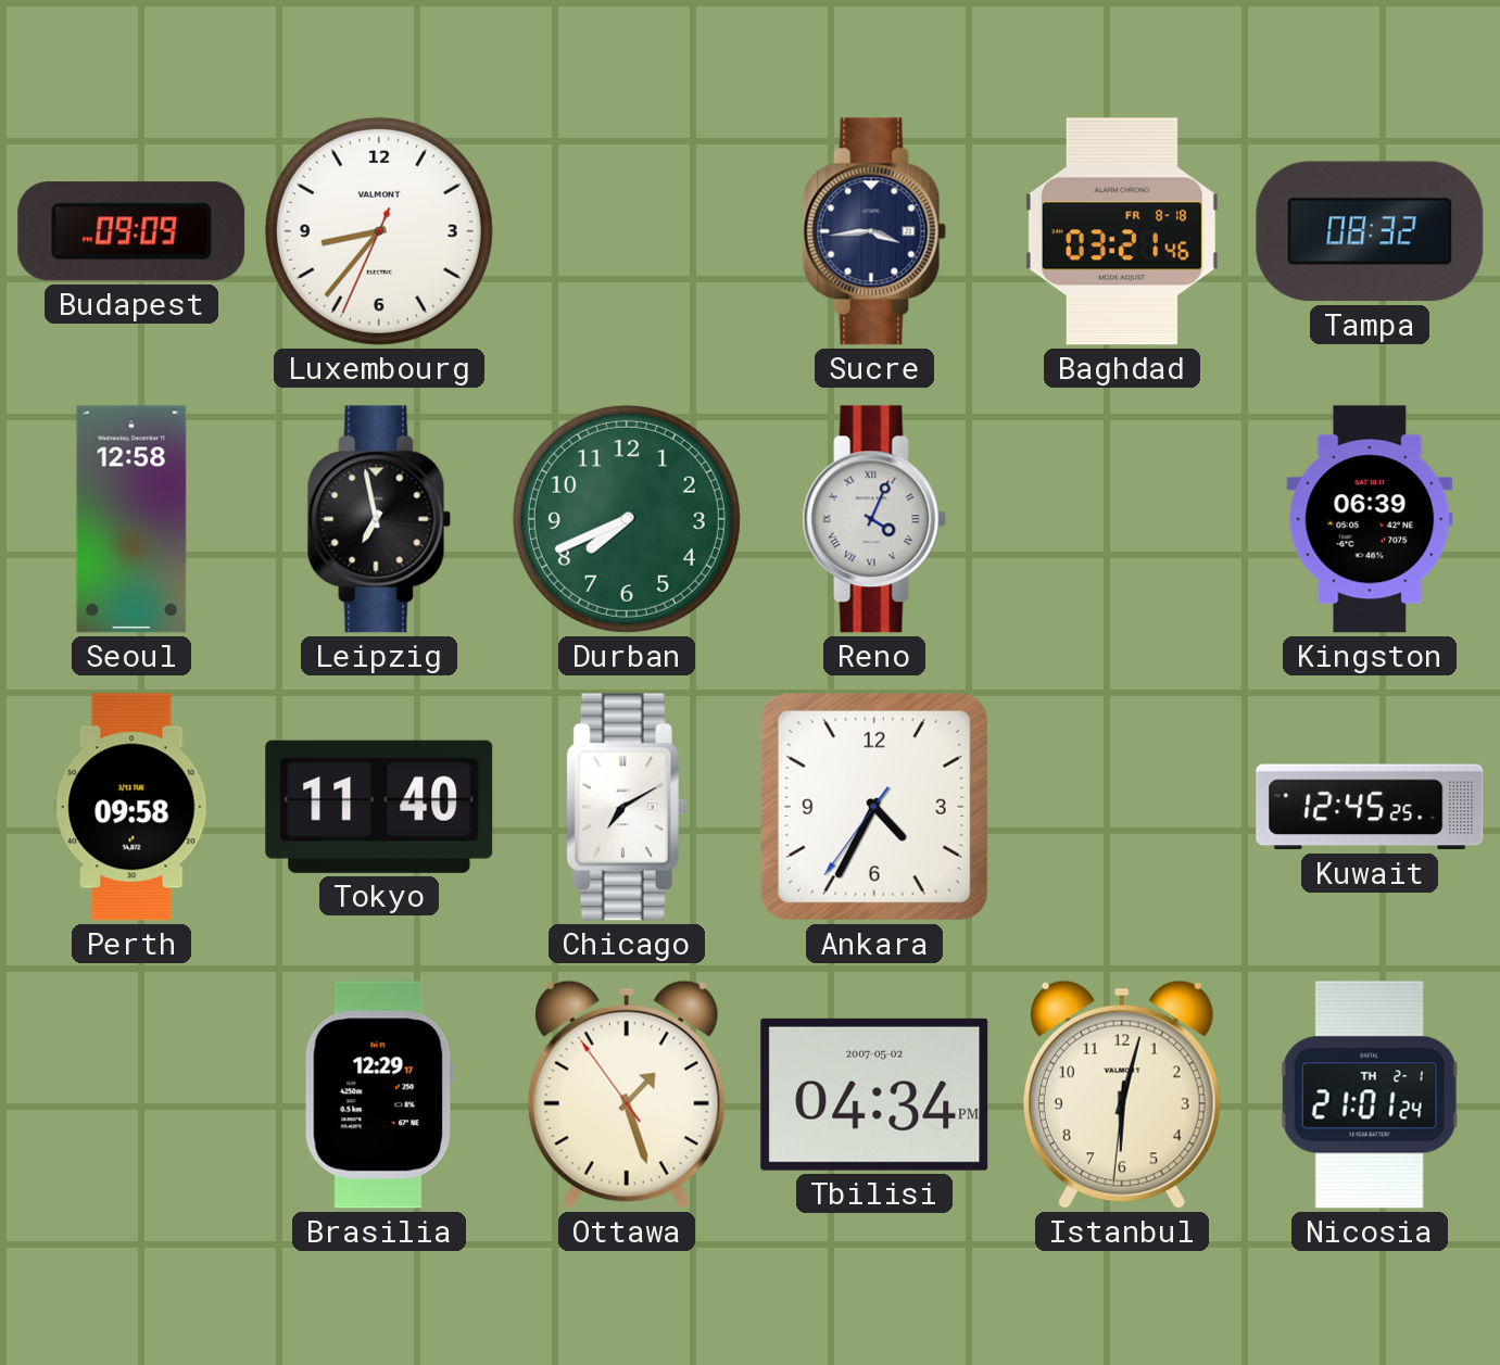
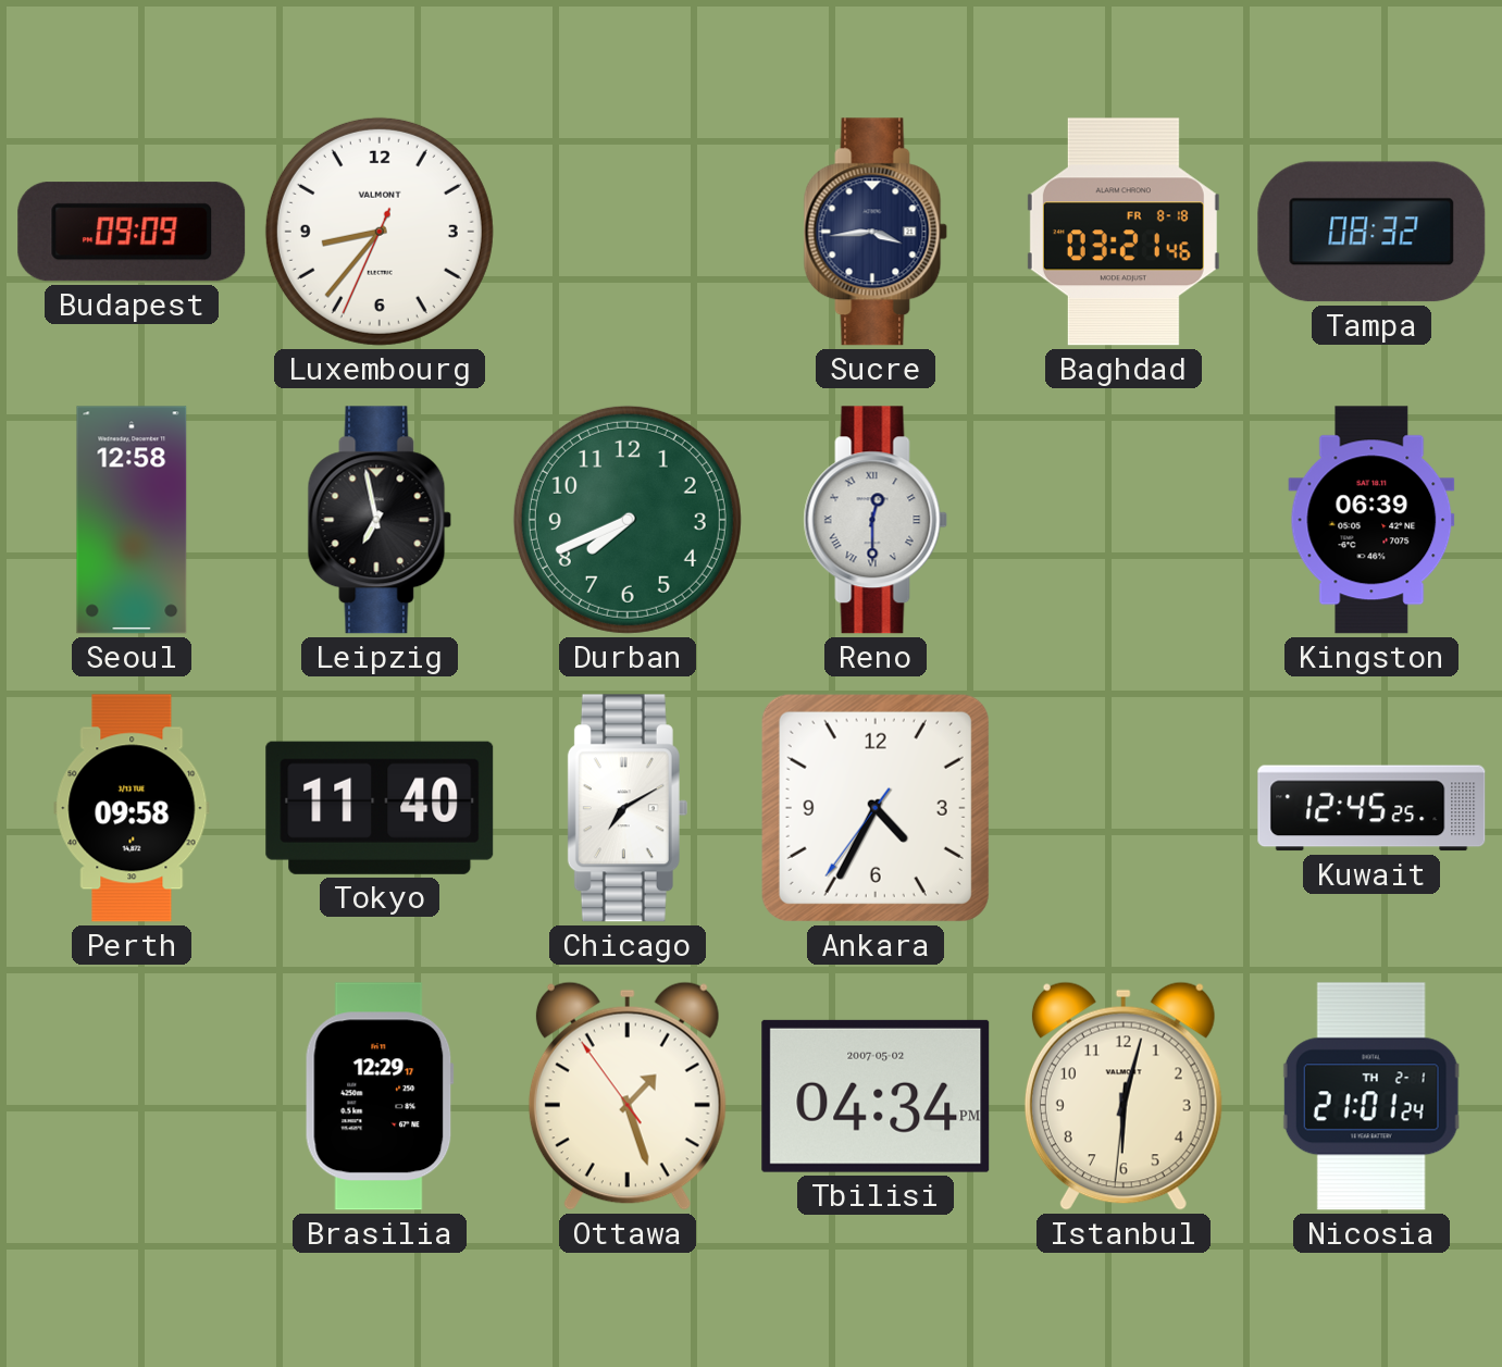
Reno: 4:04 -> 12:30
